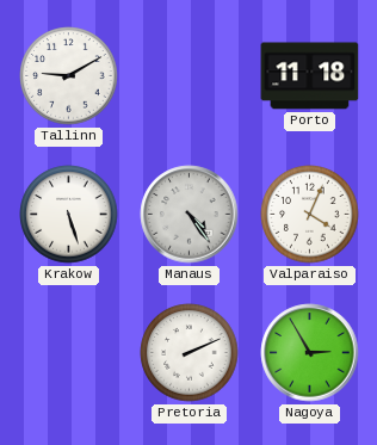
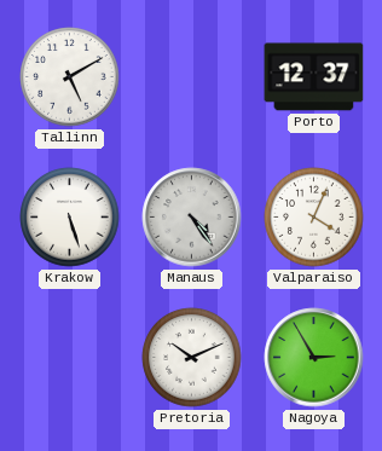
Tallinn: 9:10 -> 5:10
Porto: 11:18 -> 12:37
Pretoria: 2:11 -> 10:11
